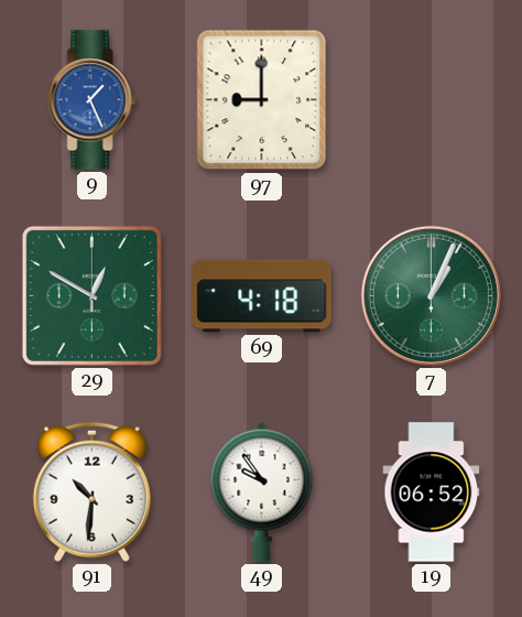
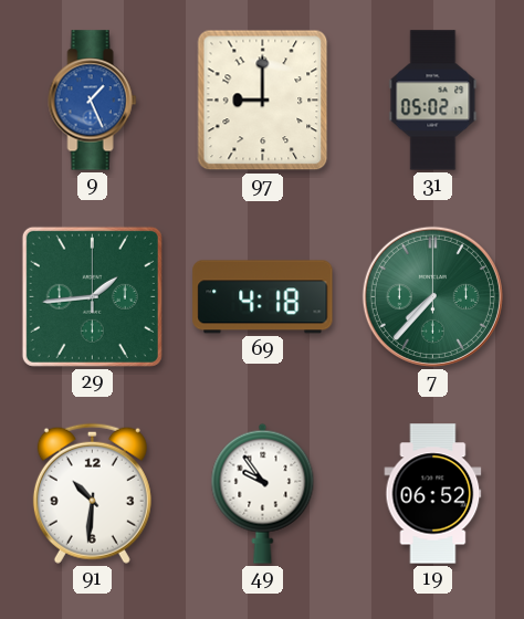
31: none -> 05:02
29: 12:50 -> 1:44
7: 1:04 -> 7:37
